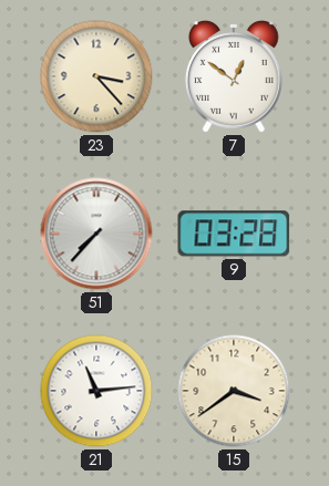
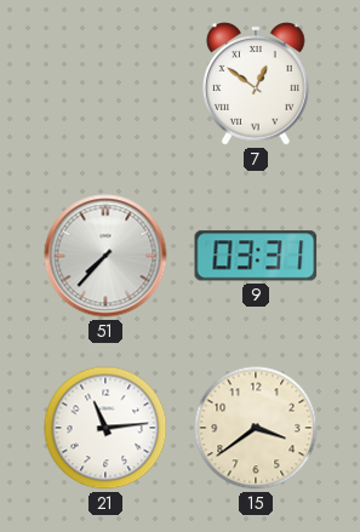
23: 3:23 -> none
9: 03:28 -> 03:31
